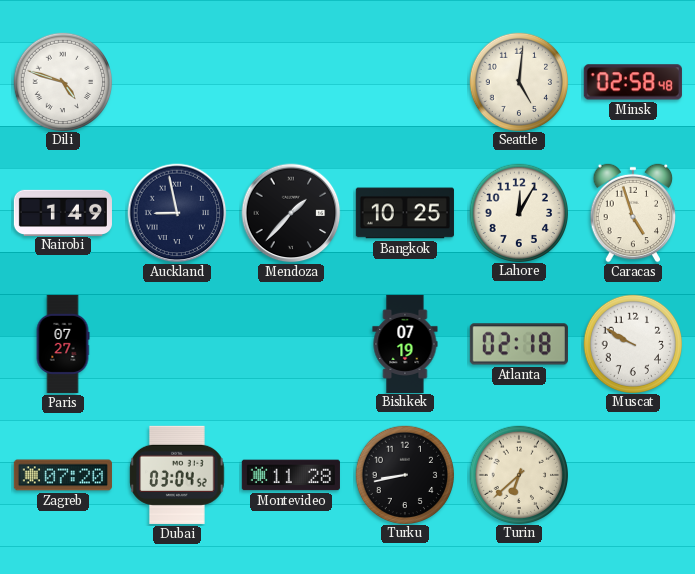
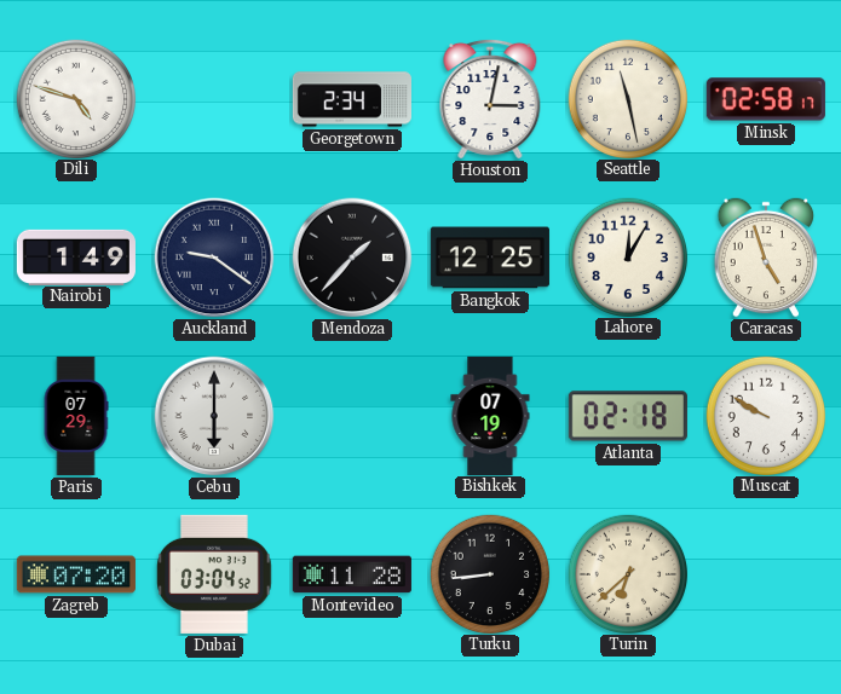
Georgetown: none -> 2:34
Houston: none -> 3:02
Seattle: 5:01 -> 11:28
Minsk: 02:58:48 -> 02:58:17
Auckland: 8:58 -> 9:21
Bangkok: 10:25 -> 12:25
Paris: 07:27 -> 07:29
Cebu: none -> 6:00
Turku: 8:43 -> 8:44
